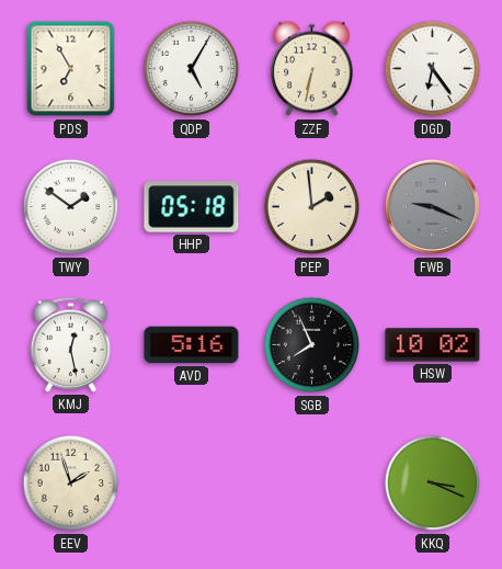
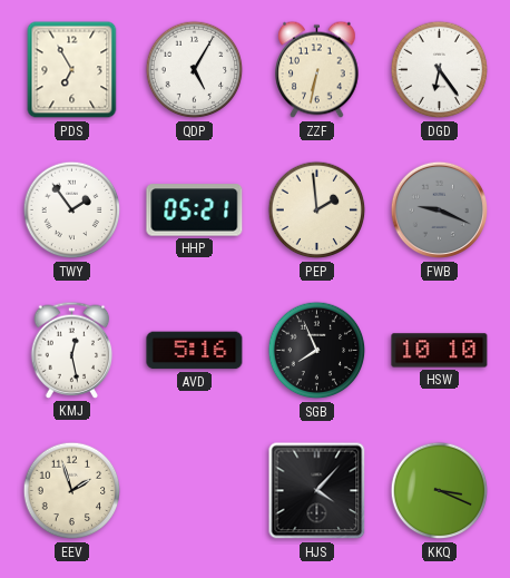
TWY: 1:51 -> 1:54
HHP: 05:18 -> 05:21
HSW: 10:02 -> 10:10
HJS: none -> 4:07
